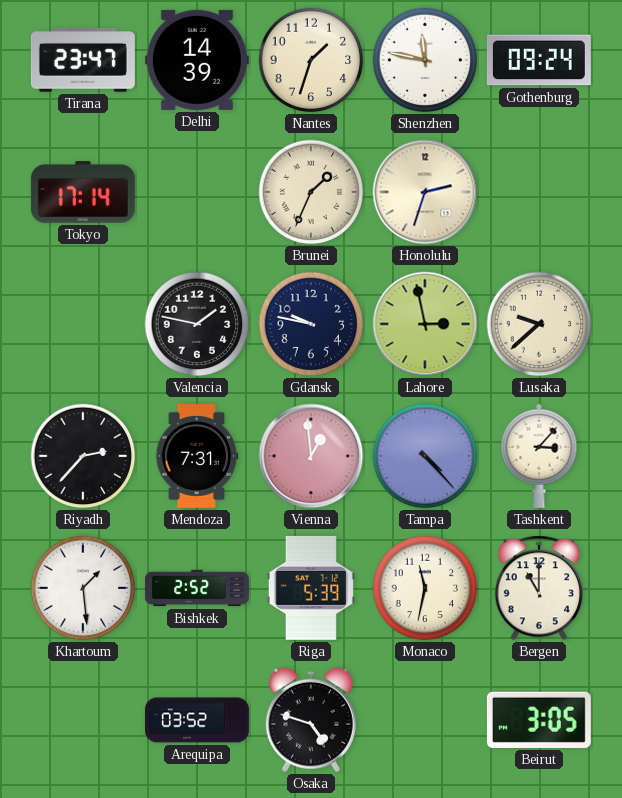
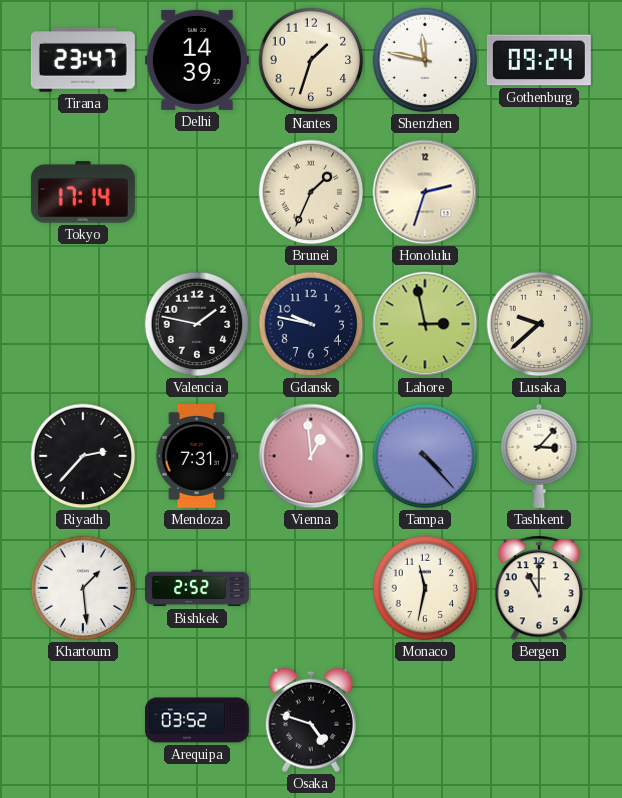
Riga: 5:39 -> none
Beirut: 3:05 -> none
